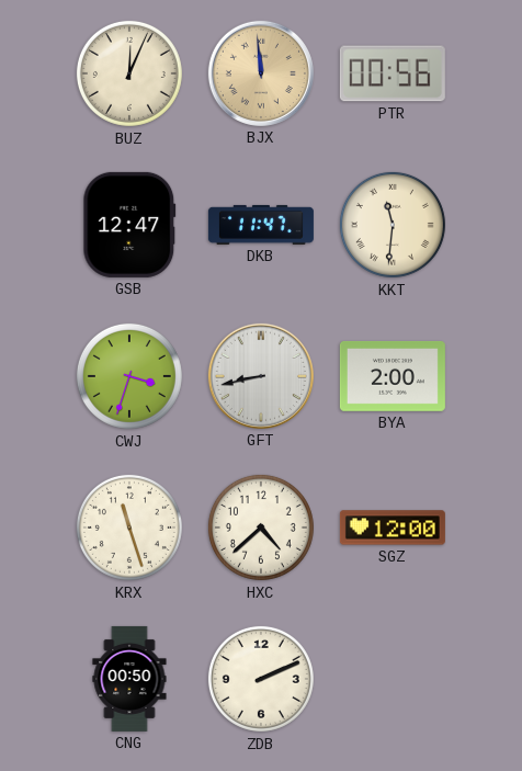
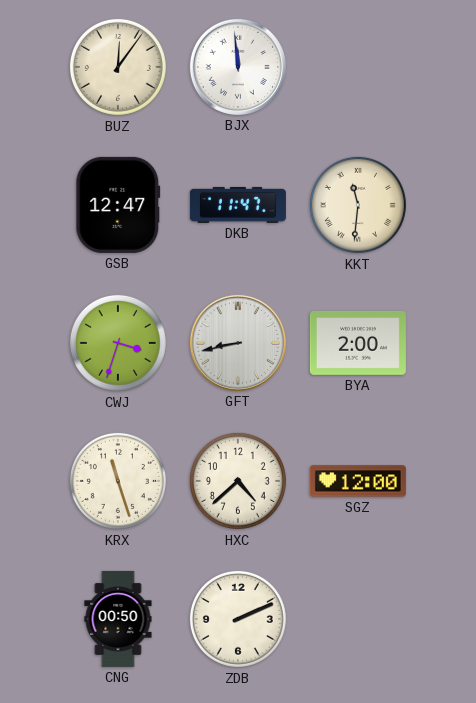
BUZ: 12:04 -> 12:06
BJX dial: champagne -> white
PTR: 00:56 -> none
